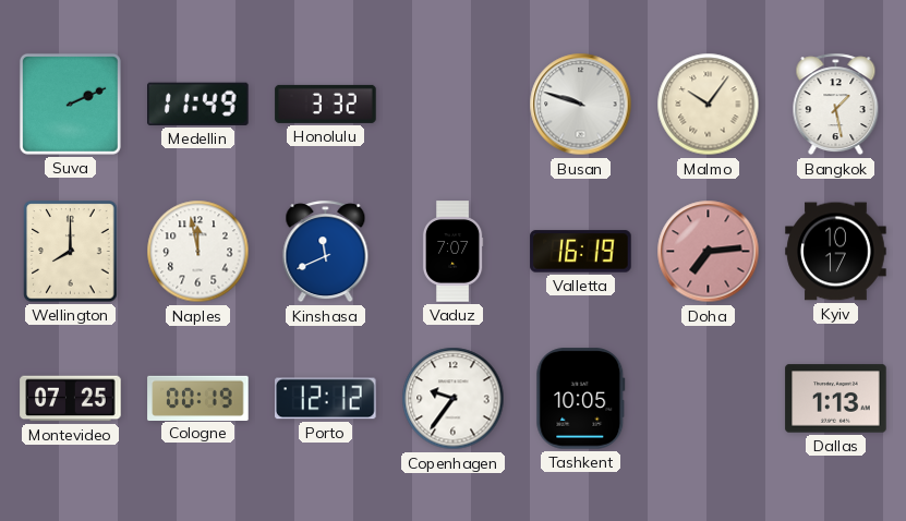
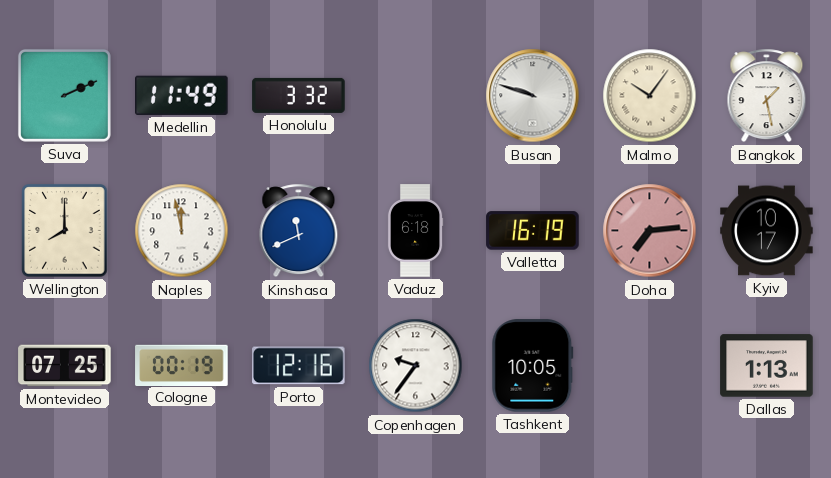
Vaduz: 7:07 -> 6:18
Porto: 12:12 -> 12:16
